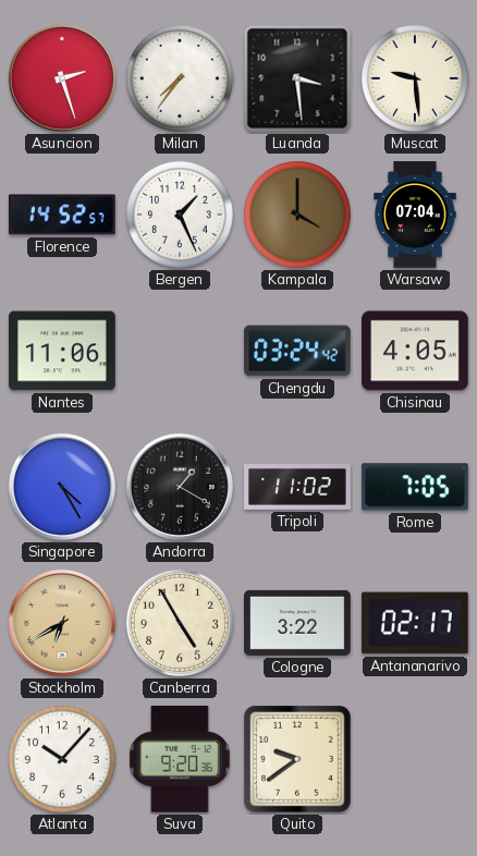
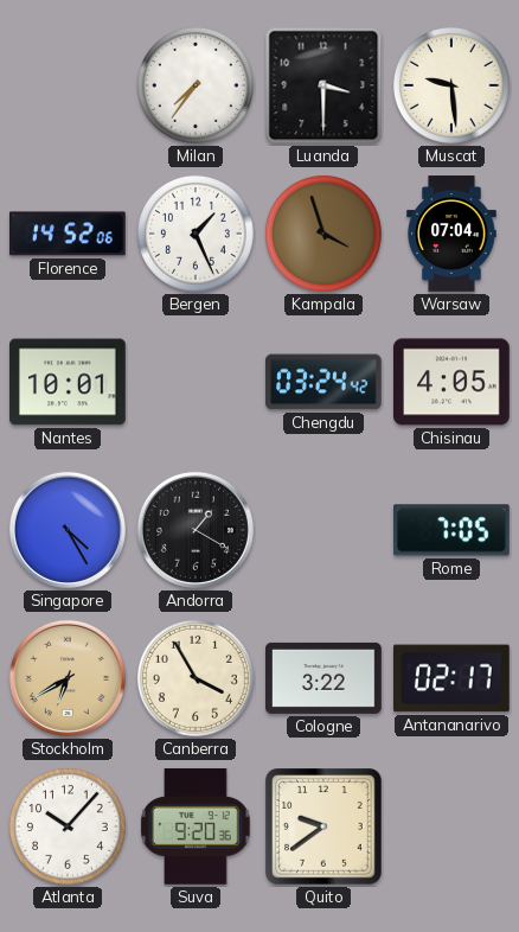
Asuncion: 2:27 -> none
Luanda: 3:29 -> 3:30
Florence: 14:52:57 -> 14:52:06
Kampala: 4:00 -> 3:57
Nantes: 11:06 -> 10:01
Tripoli: 11:02 -> none
Canberra: 4:55 -> 3:55
